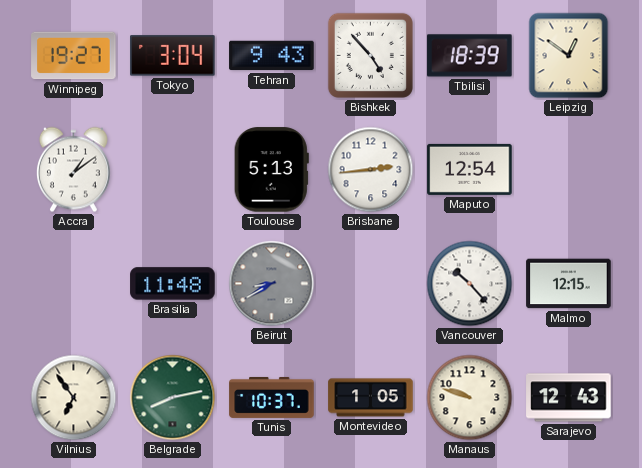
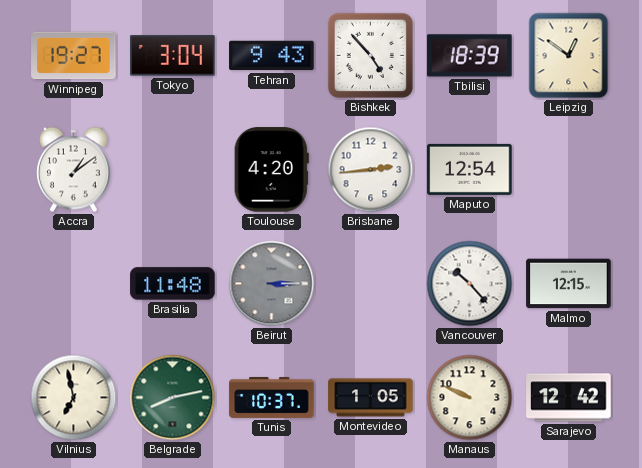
Toulouse: 5:13 -> 4:20
Beirut: 8:40 -> 3:15
Vilnius: 6:54 -> 6:58
Manaus: 9:48 -> 9:49
Sarajevo: 12:43 -> 12:42
